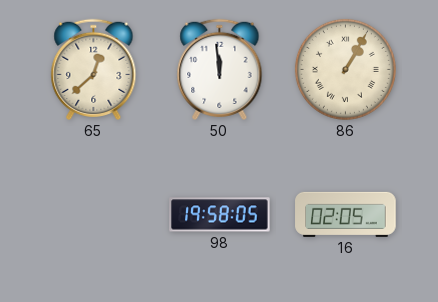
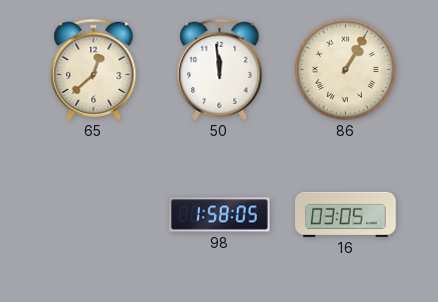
98: 19:58 -> 1:58
16: 02:05 -> 03:05
